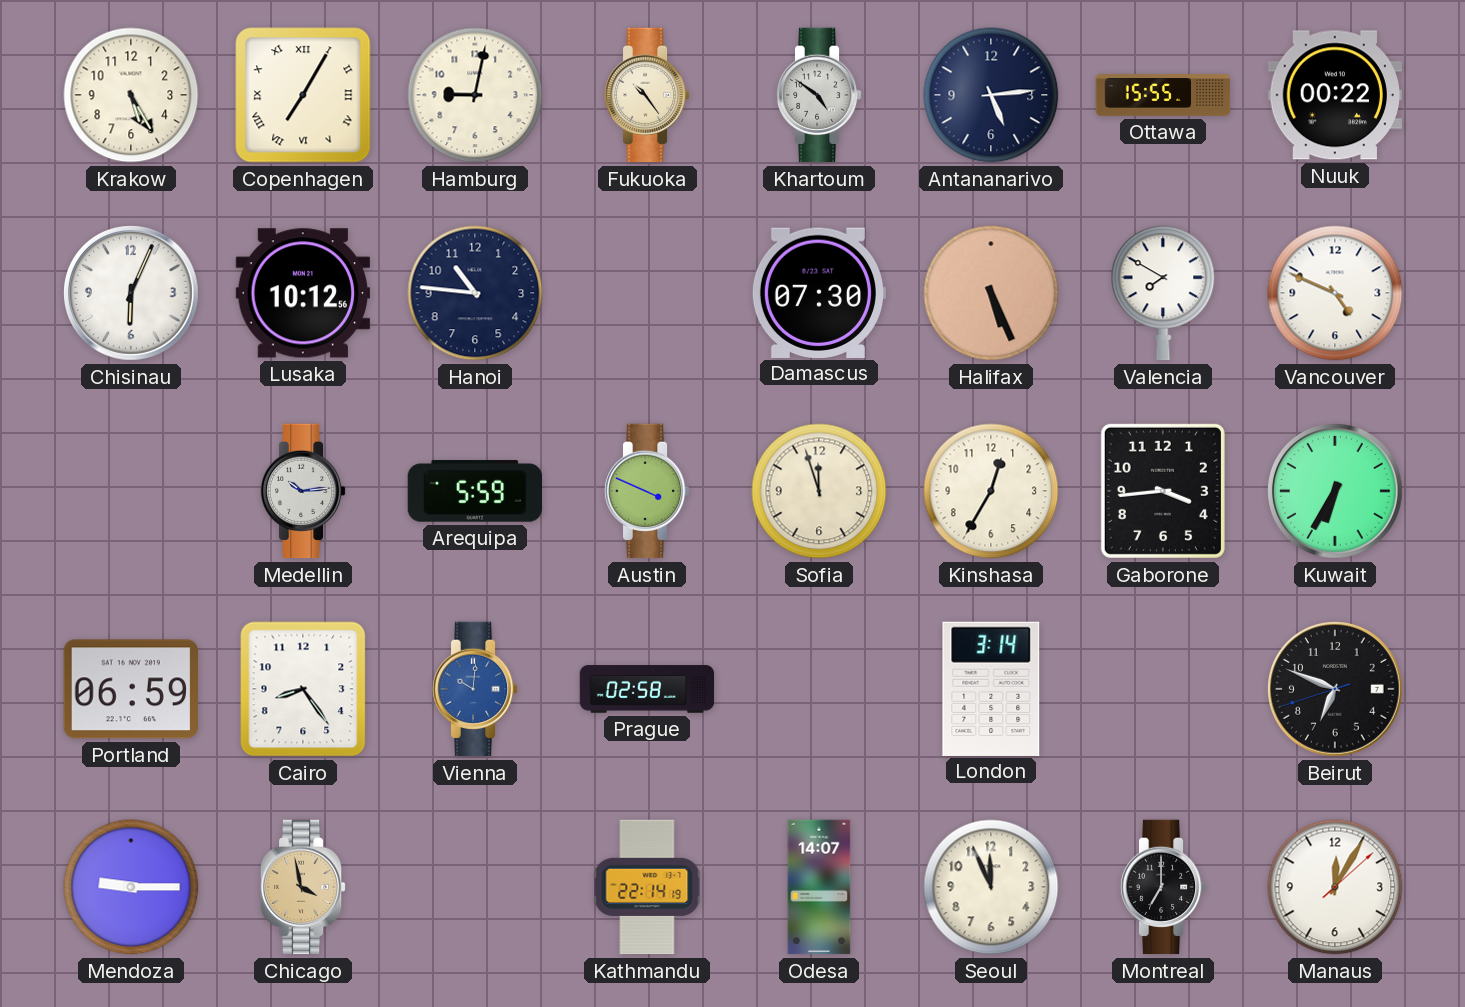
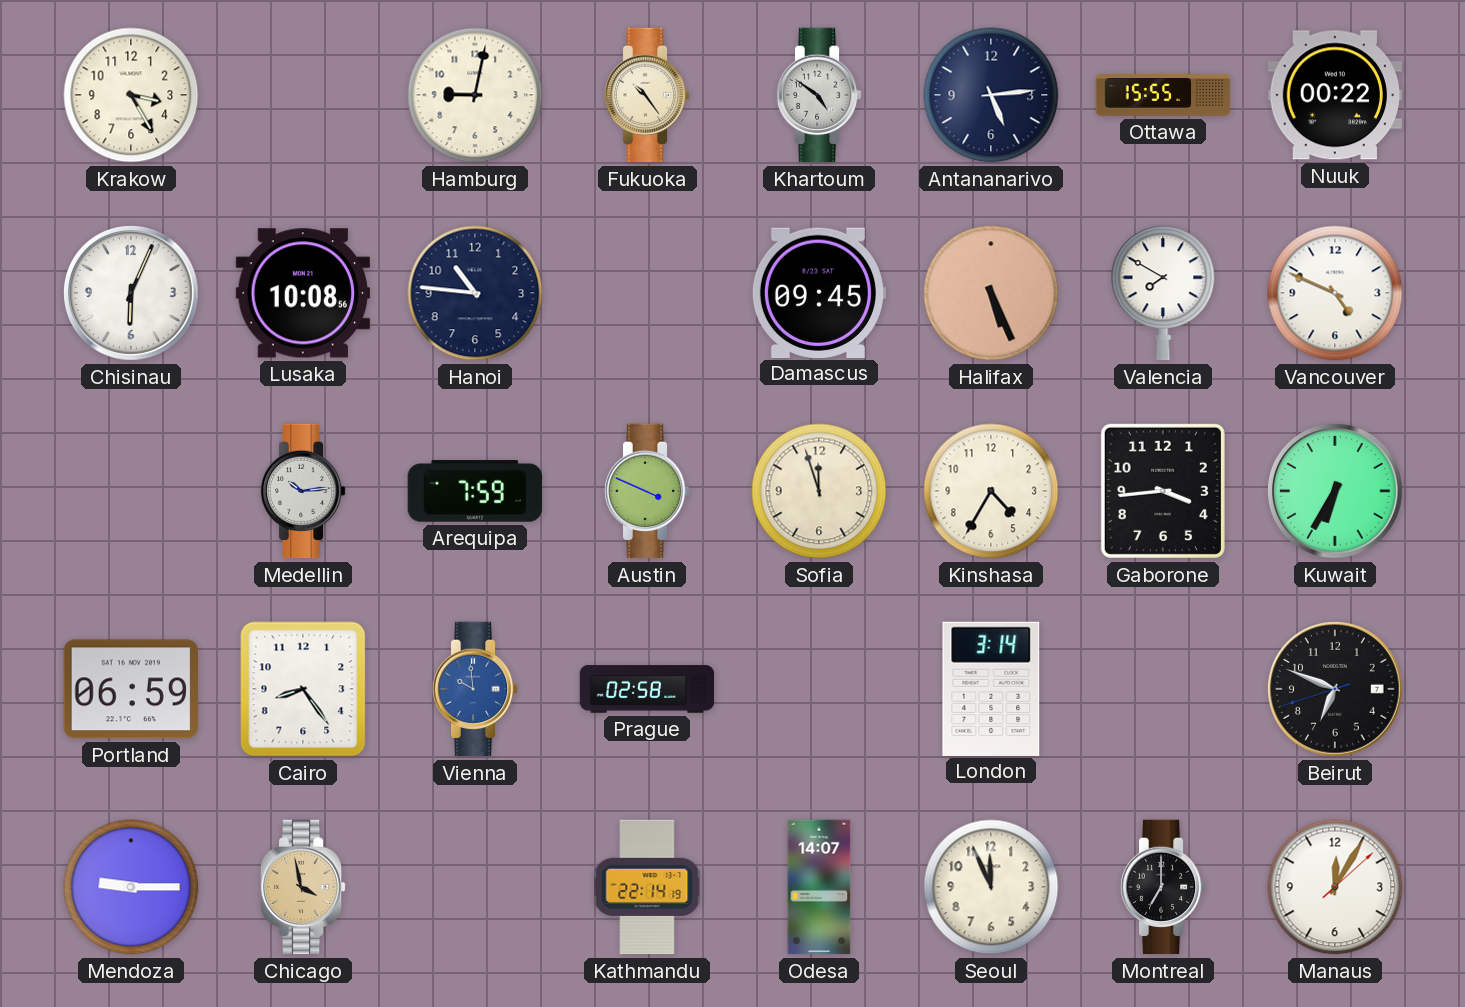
Krakow: 5:25 -> 3:25
Copenhagen: 7:05 -> none
Lusaka: 10:12 -> 10:08
Damascus: 07:30 -> 09:45
Arequipa: 5:59 -> 7:59
Kinshasa: 12:35 -> 4:35
Vienna: 10:01 -> 9:59
